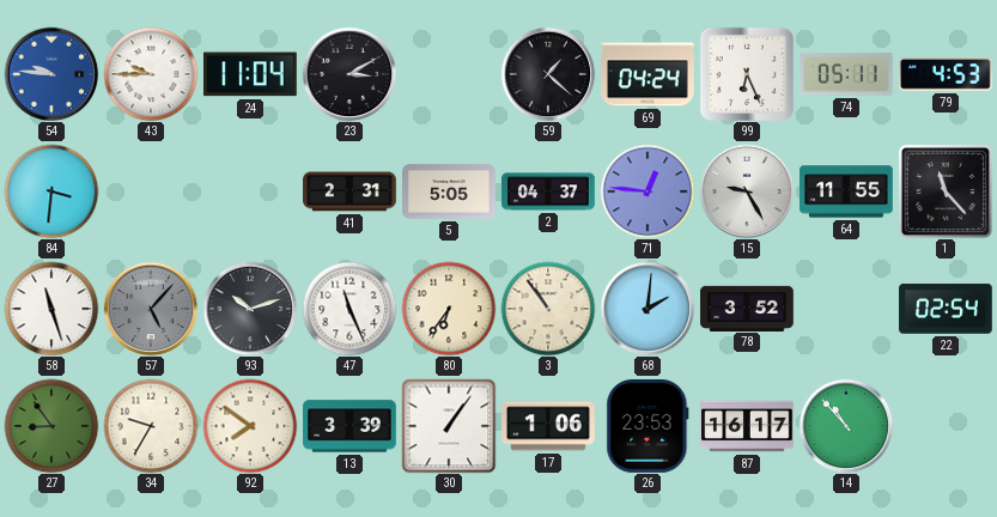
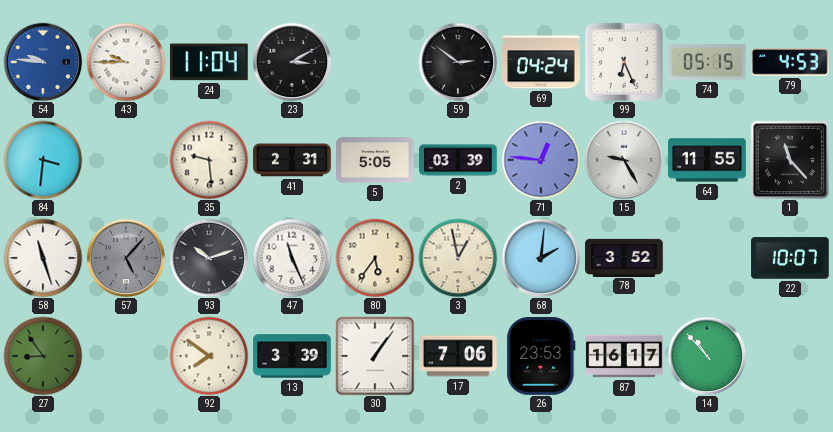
59: 1:22 -> 2:51
74: 05:11 -> 05:15
35: none -> 9:29
2: 04:37 -> 03:39
80: 6:36 -> 5:36
3: 10:54 -> 12:58
22: 02:54 -> 10:07
34: 9:35 -> none
17: 1:06 -> 7:06
